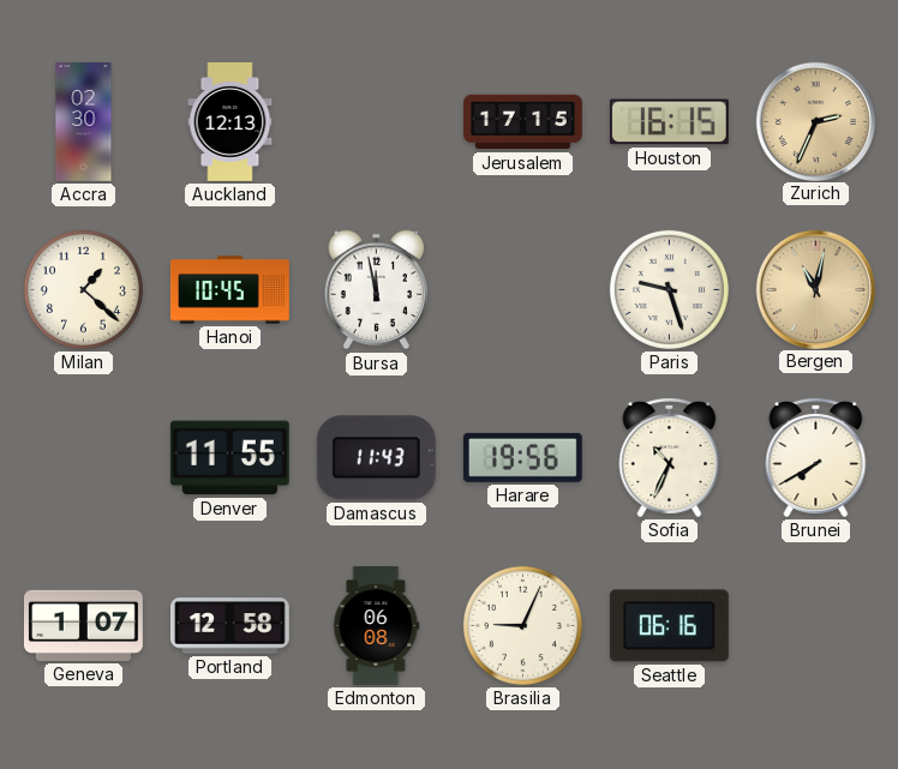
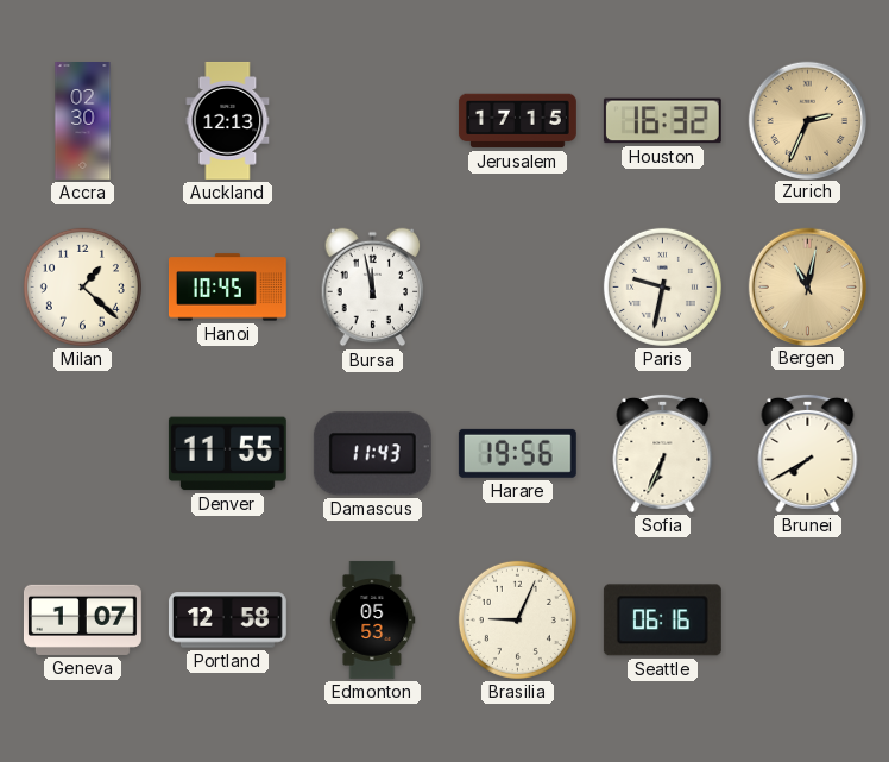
Houston: 16:15 -> 16:32
Paris: 9:27 -> 9:32
Sofia: 10:34 -> 6:34
Edmonton: 06:08 -> 05:53
